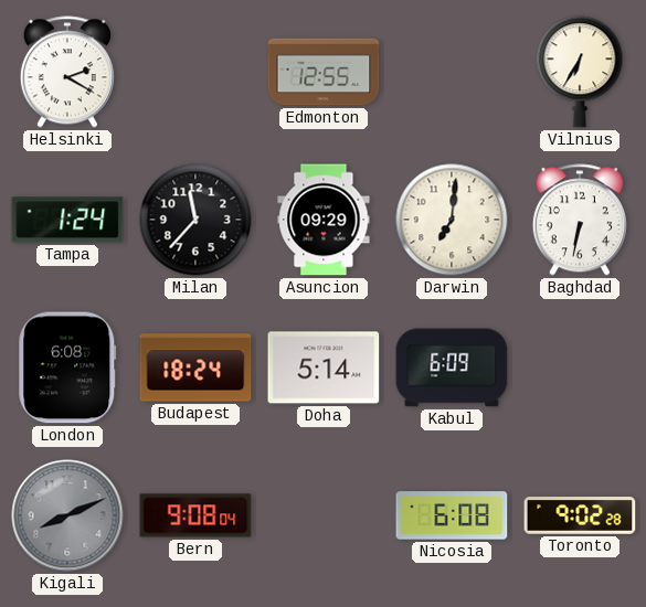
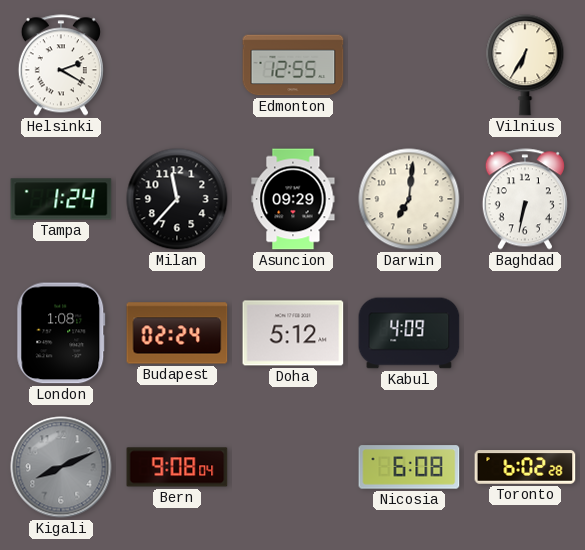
London: 6:08 -> 1:08
Budapest: 18:24 -> 02:24
Doha: 5:14 -> 5:12
Kabul: 6:09 -> 4:09
Toronto: 9:02 -> 6:02
